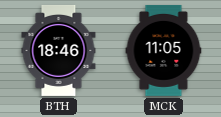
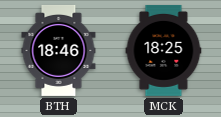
MCK: 11:05 -> 18:25
